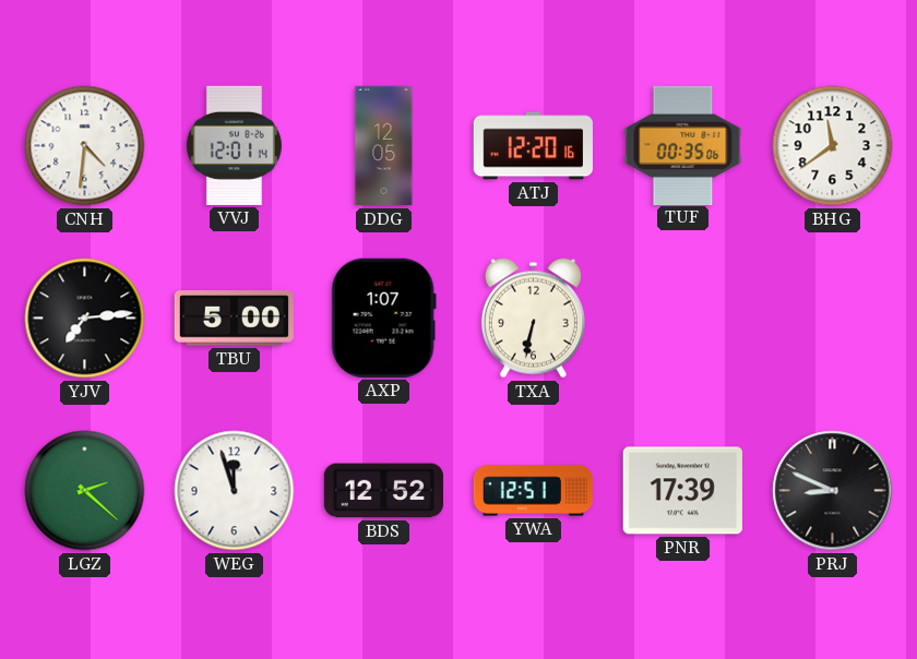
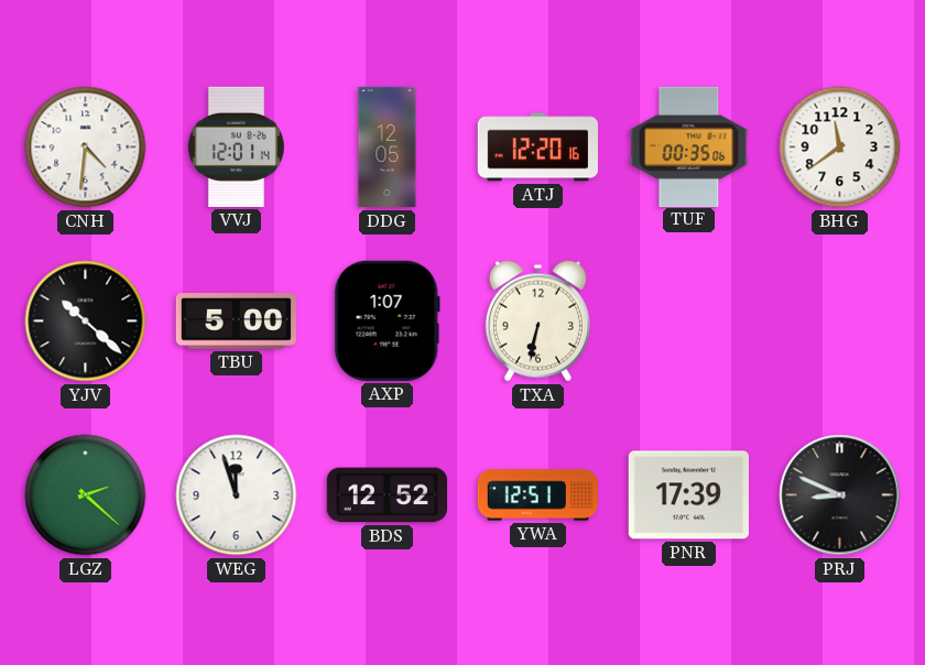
YJV: 7:14 -> 10:22
